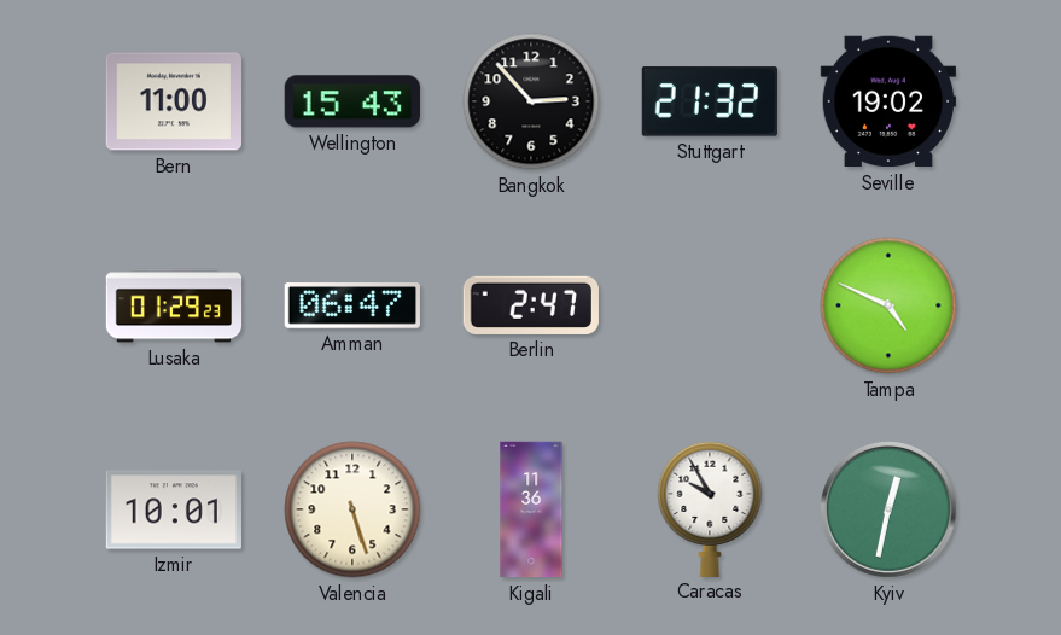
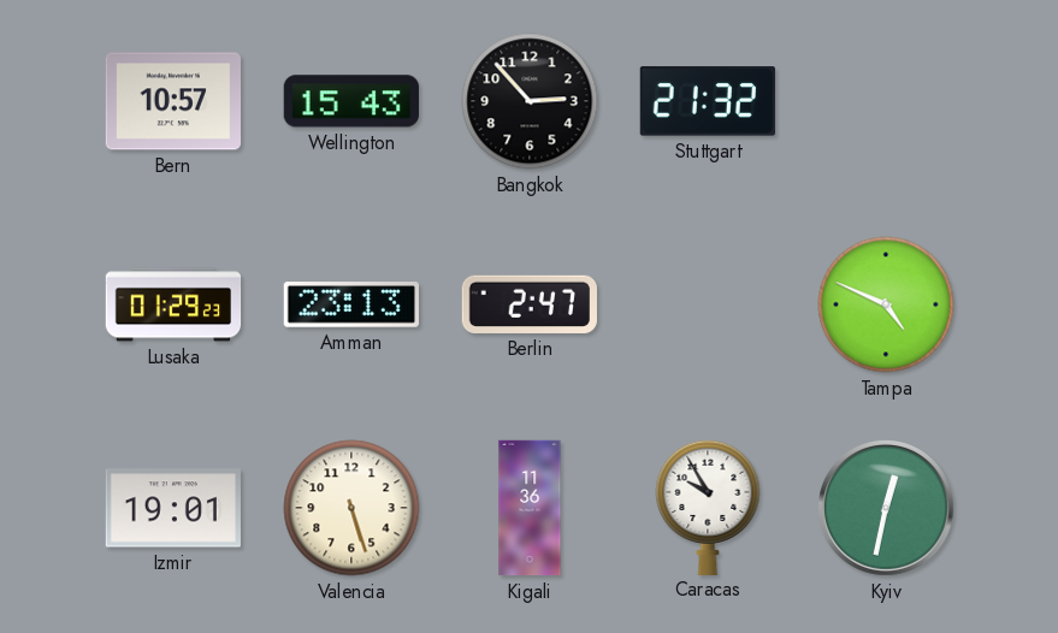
Bern: 11:00 -> 10:57
Seville: 19:02 -> none
Amman: 06:47 -> 23:13
Izmir: 10:01 -> 19:01
